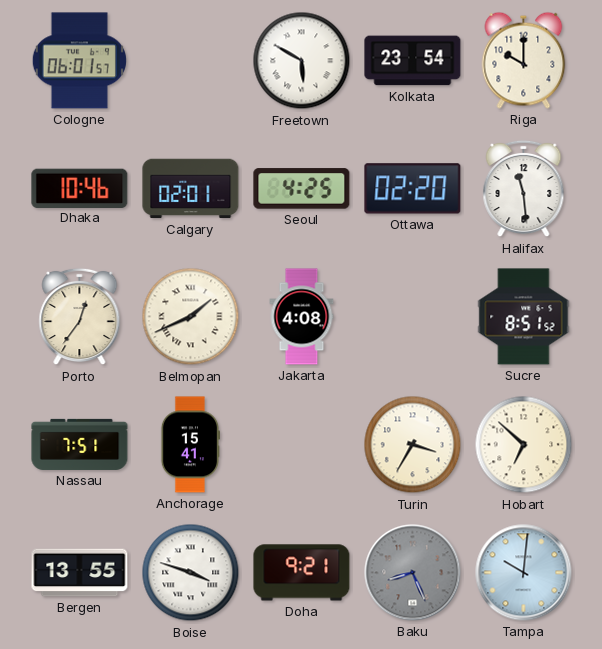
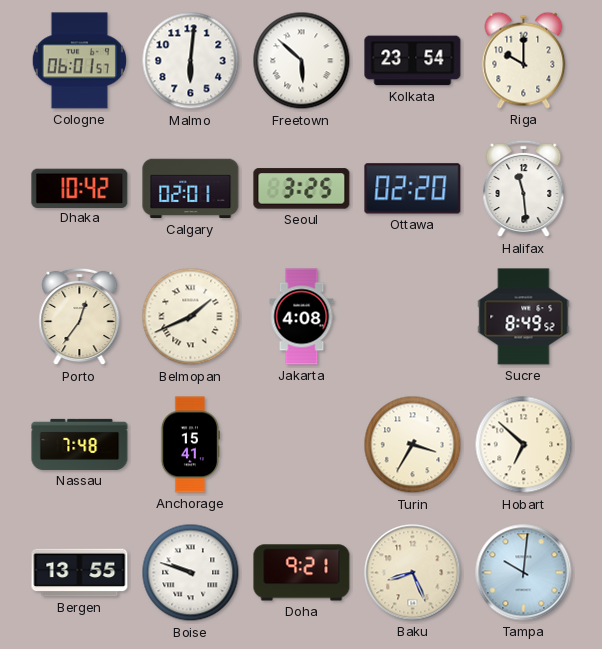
Malmo: none -> 6:01
Freetown: 5:50 -> 5:52
Dhaka: 10:46 -> 10:42
Seoul: 4:25 -> 3:25
Sucre: 8:51 -> 8:49
Nassau: 7:51 -> 7:48
Boise: 3:48 -> 9:48
Baku dial: grey -> cream
